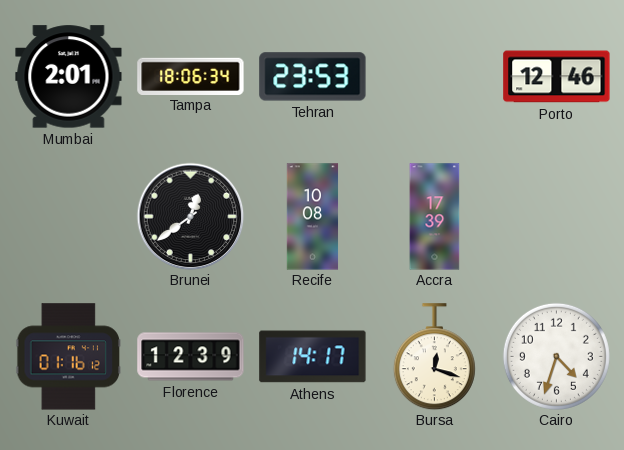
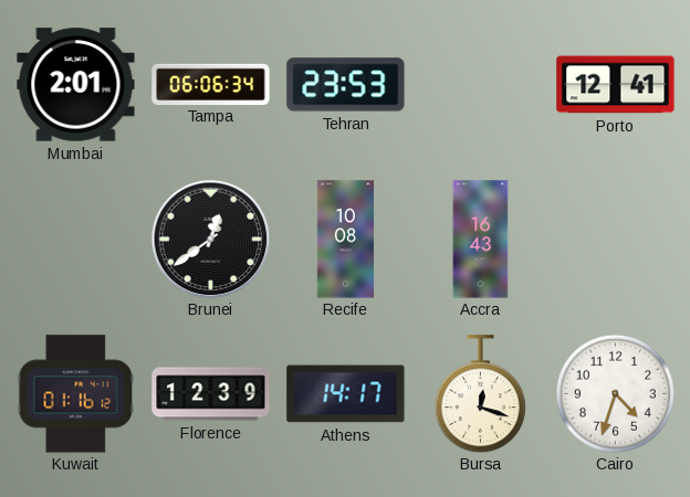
Tampa: 18:06 -> 06:06
Porto: 12:46 -> 12:41
Accra: 17:39 -> 16:43
